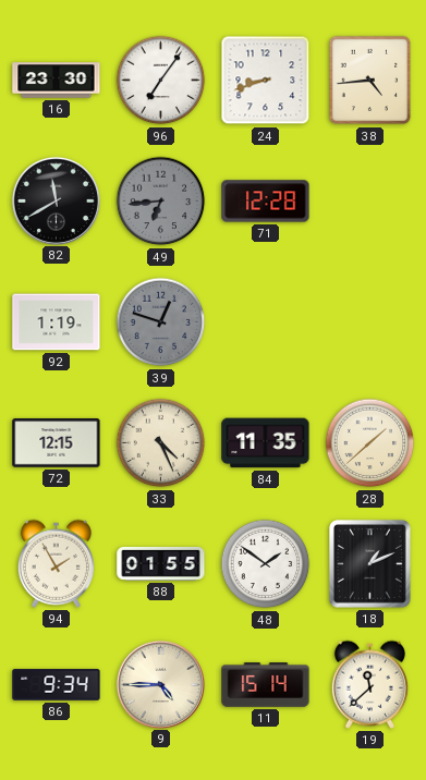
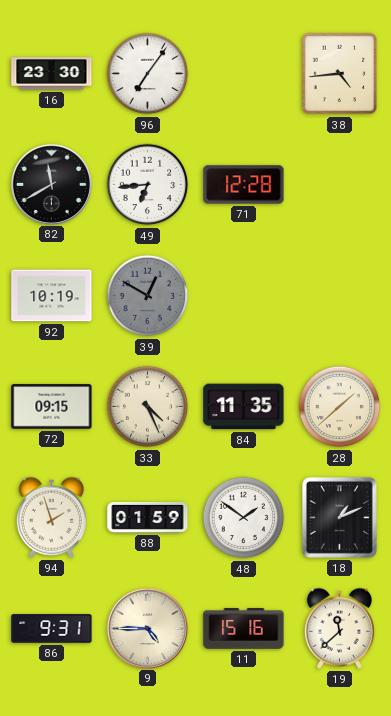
24: 8:42 -> none
49 dial: grey -> white
92: 1:19 -> 10:19
39: 12:48 -> 12:50
72: 12:15 -> 09:15
94: 1:55 -> 1:57
88: 01:55 -> 01:59
86: 9:34 -> 9:31
11: 15:14 -> 15:16
